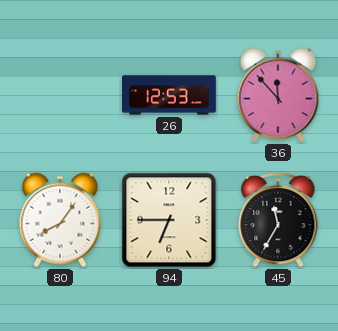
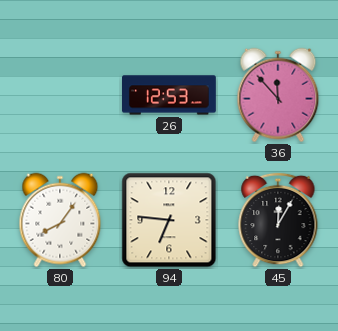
94: 6:45 -> 6:46
45: 11:35 -> 12:05
